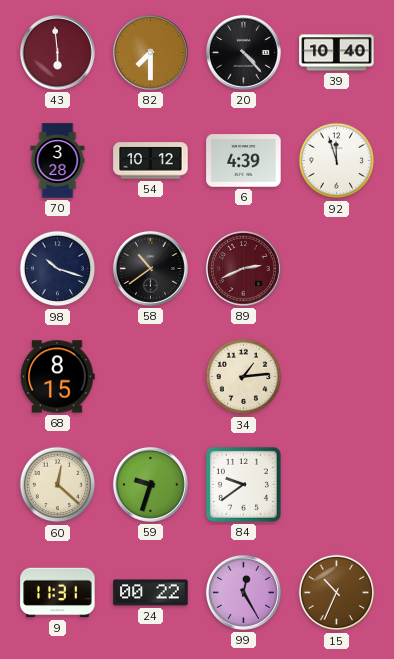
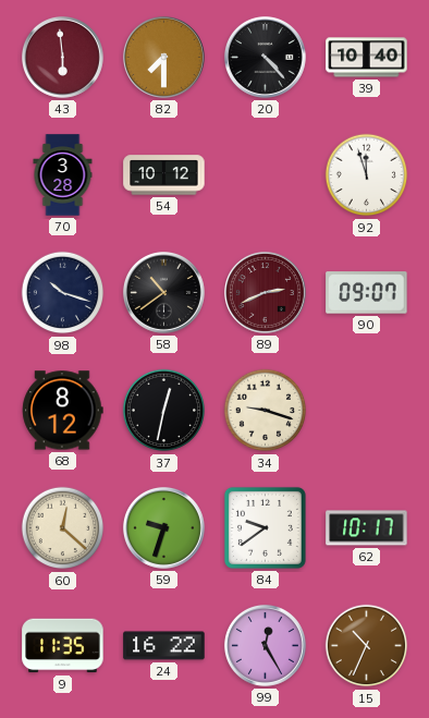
6: 4:39 -> none
90: none -> 09:07
68: 8:15 -> 8:12
37: none -> 12:32
34: 1:14 -> 9:18
62: none -> 10:17
9: 11:31 -> 11:35
24: 00:22 -> 16:22
